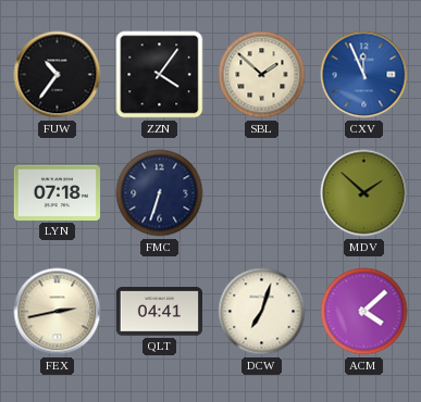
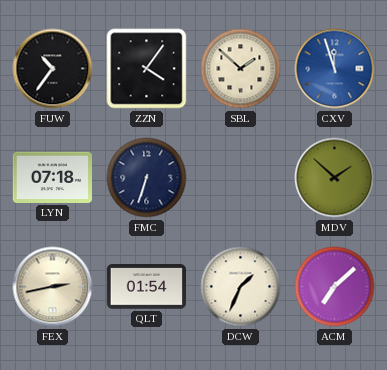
CXV: 11:56 -> 11:57
QLT: 04:41 -> 01:54
DCW: 7:03 -> 1:34
ACM: 4:08 -> 7:08
